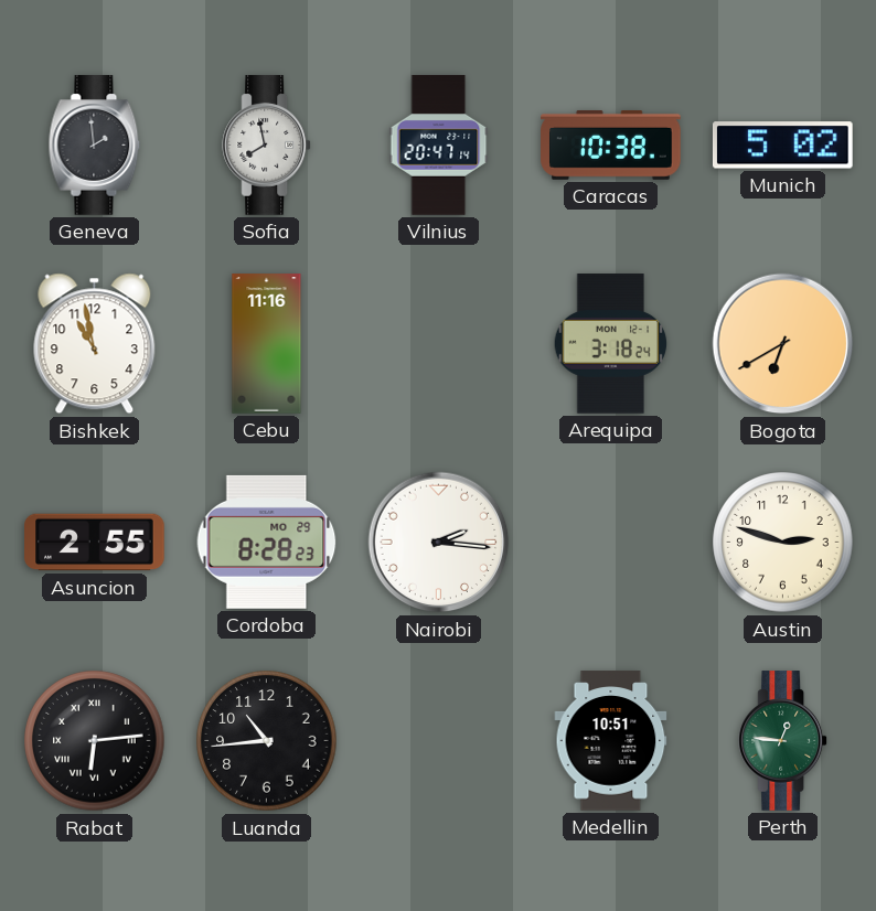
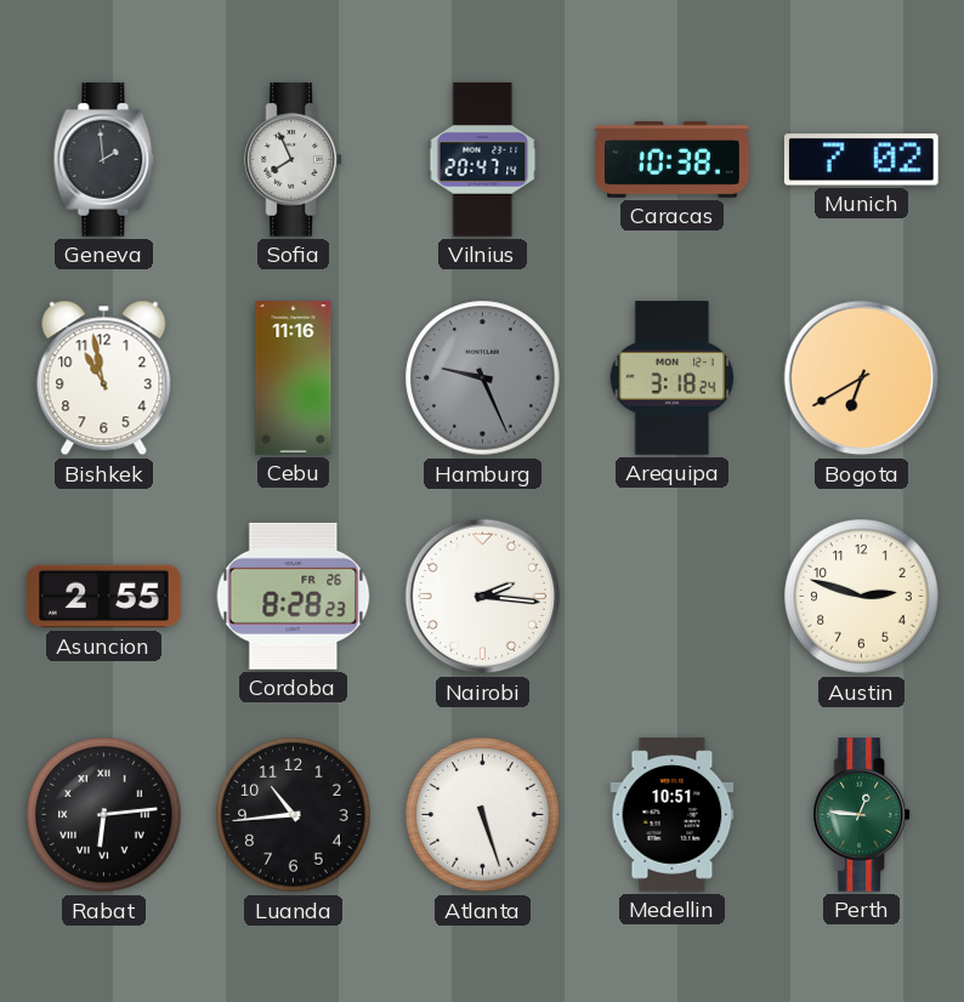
Sofia: 7:58 -> 7:56
Munich: 5:02 -> 7:02
Hamburg: none -> 9:26
Cordoba date: MO 29 -> FR 26
Atlanta: none -> 5:27
